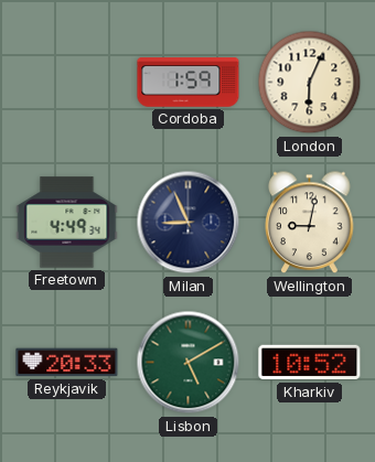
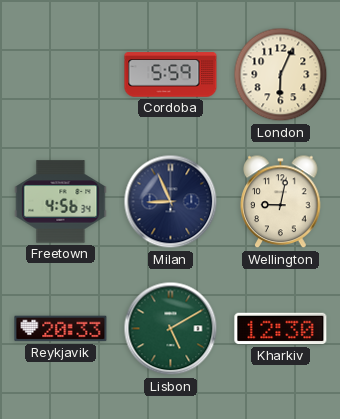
Cordoba: 1:59 -> 5:59
Freetown: 4:49 -> 4:56
Kharkiv: 10:52 -> 12:30
